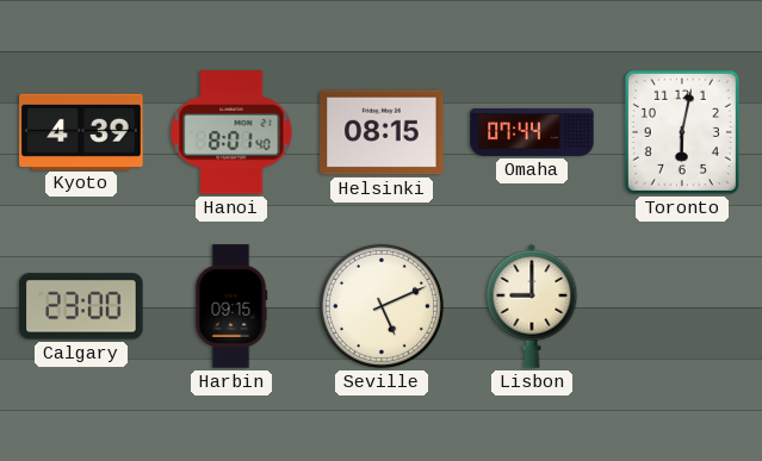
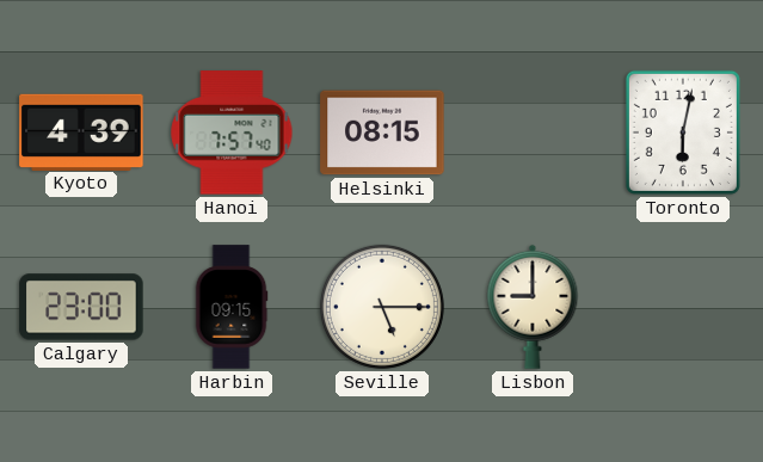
Hanoi: 8:01 -> 7:57
Omaha: 07:44 -> none
Seville: 5:11 -> 5:15
